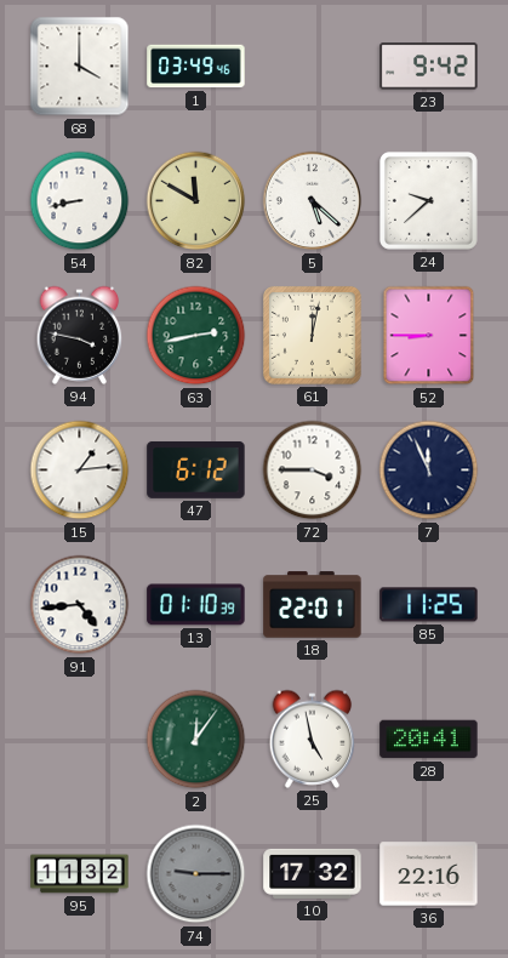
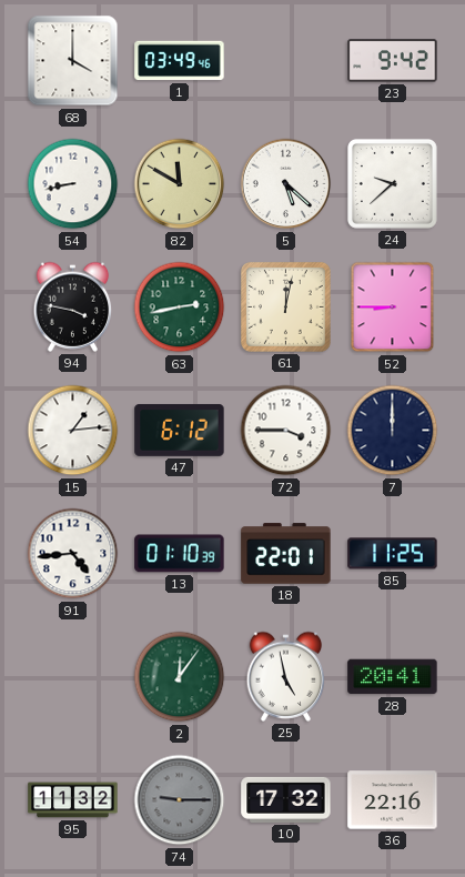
7: 11:56 -> 12:00
